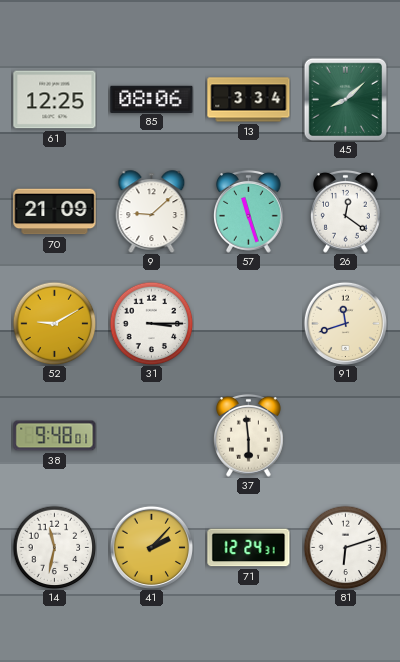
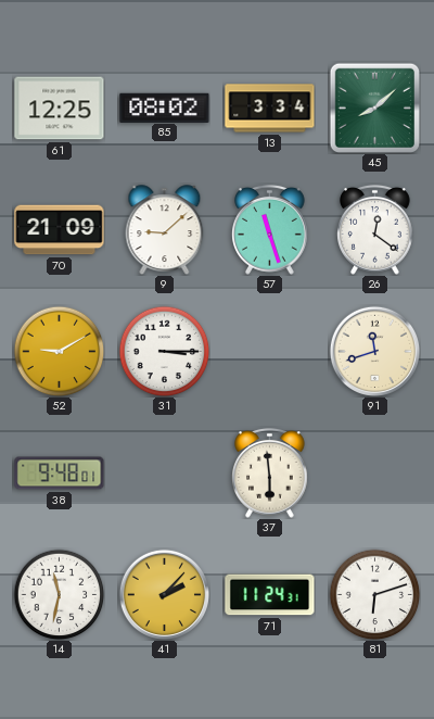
85: 08:06 -> 08:02
71: 12:24 -> 11:24
